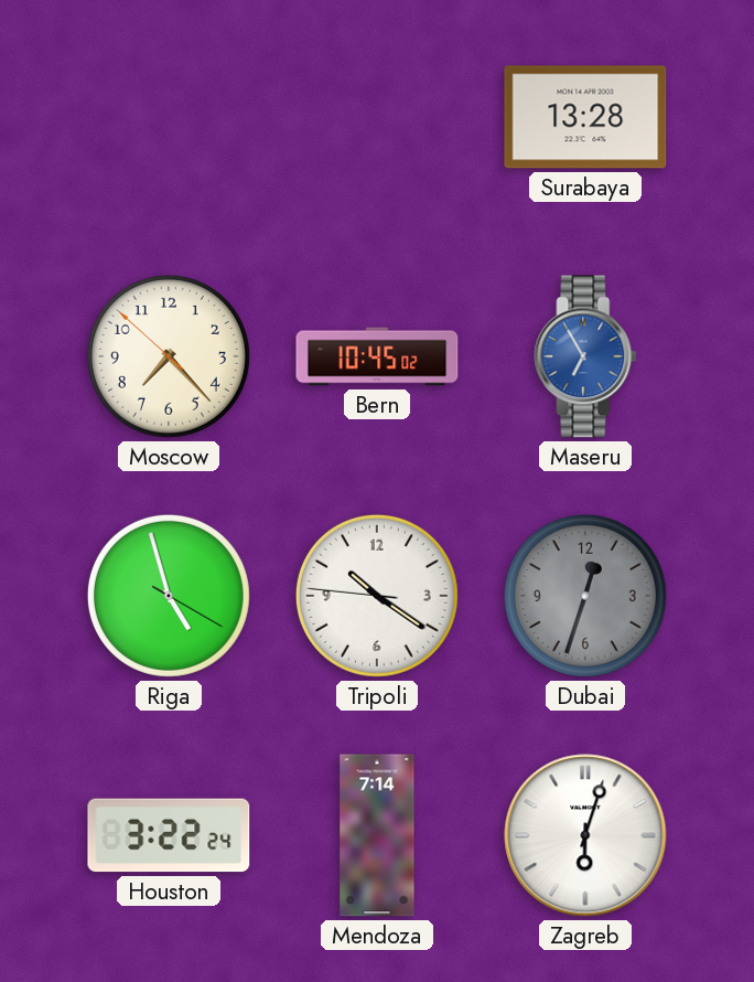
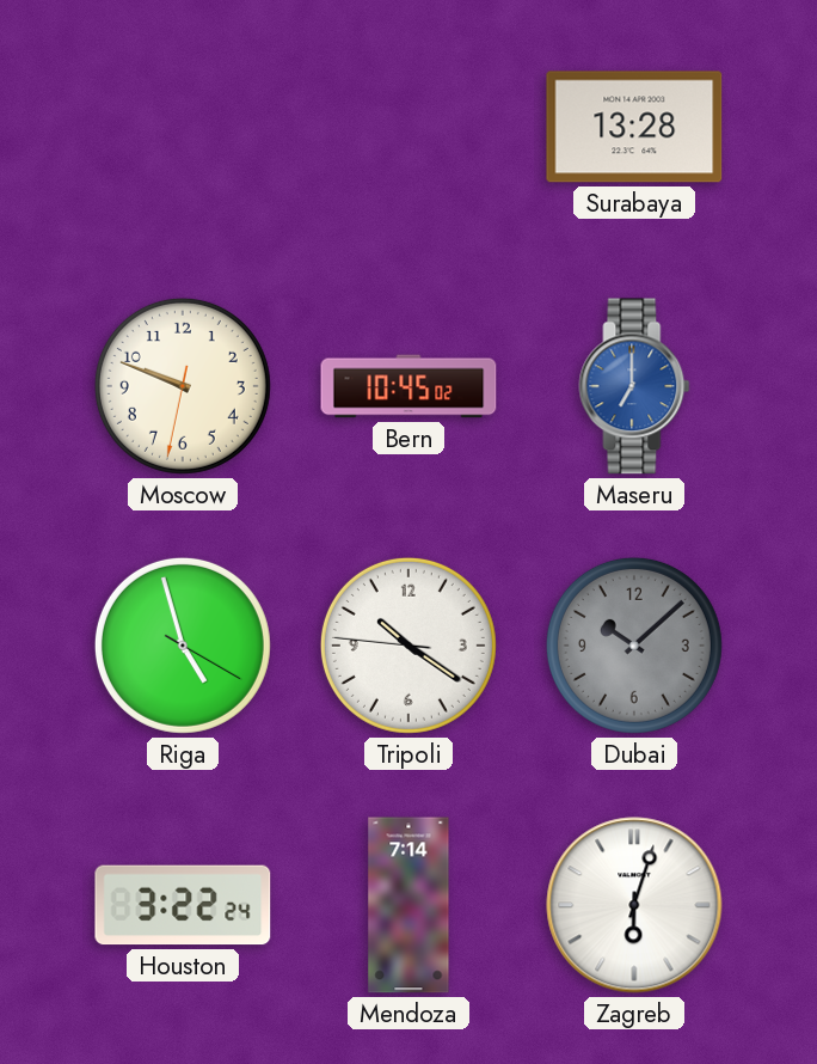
Moscow: 7:22 -> 9:48
Maseru: 6:55 -> 7:00
Dubai: 12:33 -> 10:08
